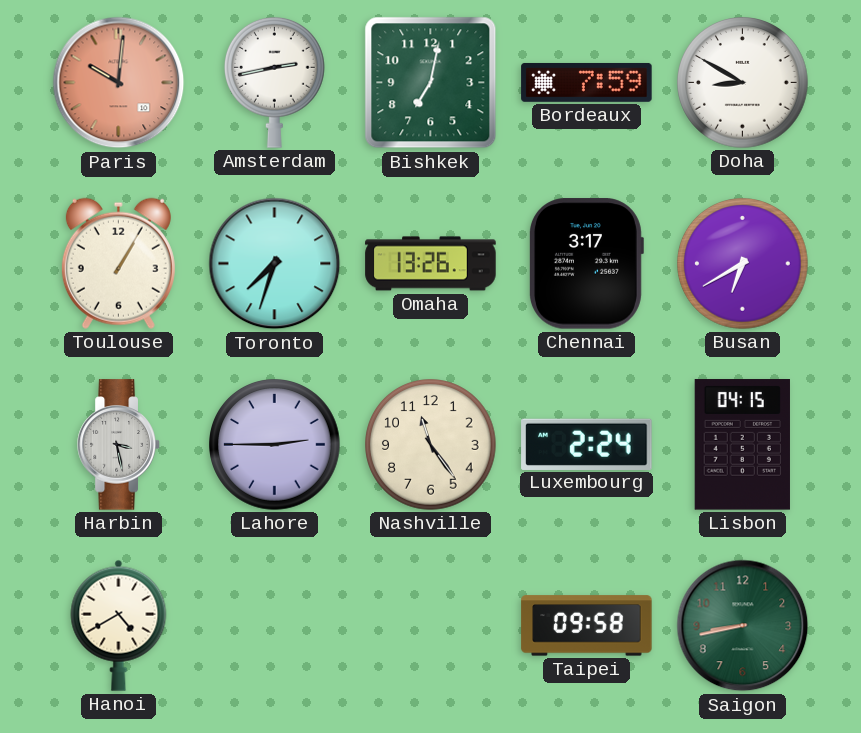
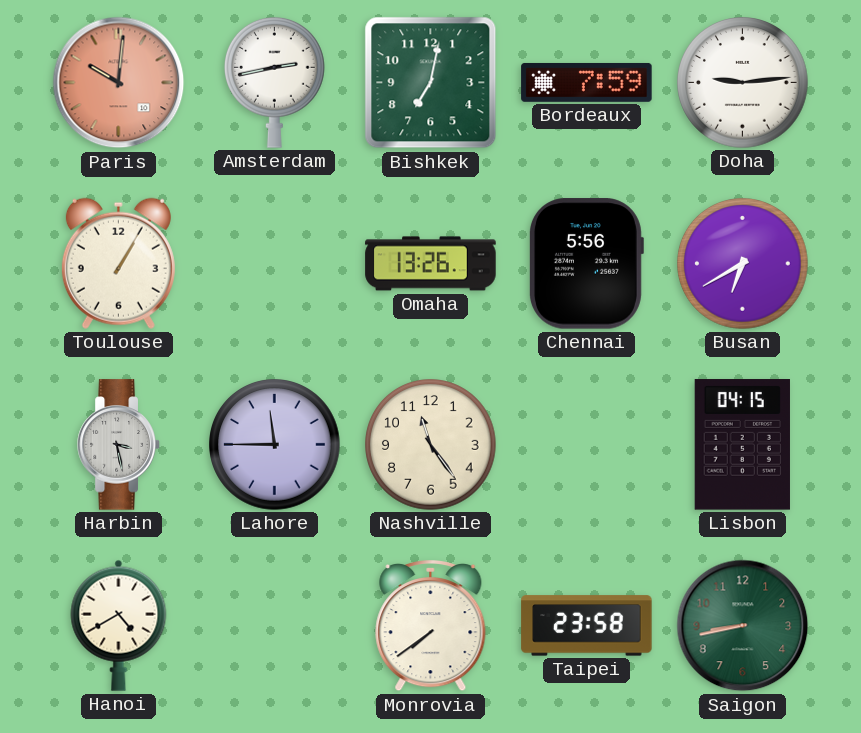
Doha: 8:50 -> 9:14
Toronto: 7:33 -> none
Chennai: 3:17 -> 5:56
Lahore: 2:45 -> 11:45
Luxembourg: 2:24 -> none
Monrovia: none -> 7:39
Taipei: 09:58 -> 23:58
